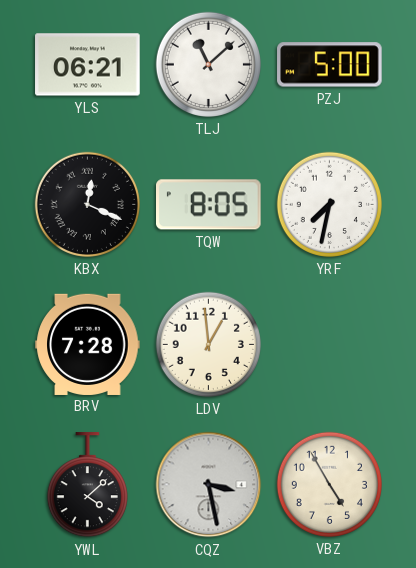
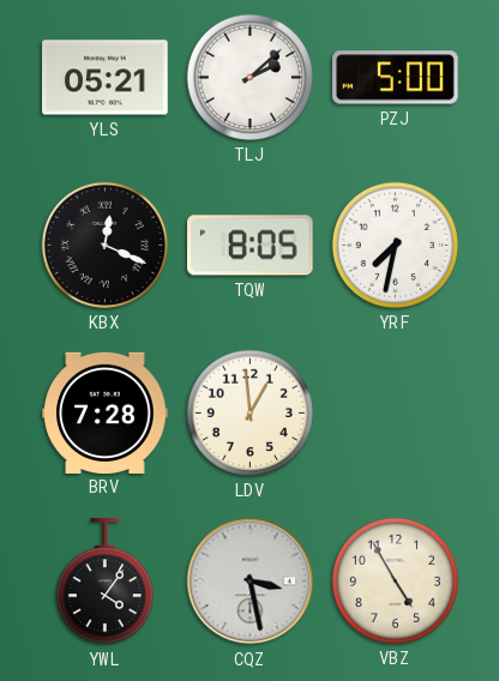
YLS: 06:21 -> 05:21
TLJ: 11:08 -> 2:08
YWL: 4:08 -> 4:06
